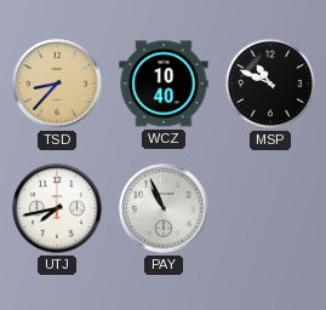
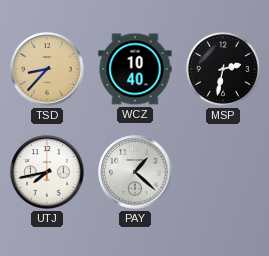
MSP: 10:49 -> 2:32
PAY: 10:56 -> 1:22
